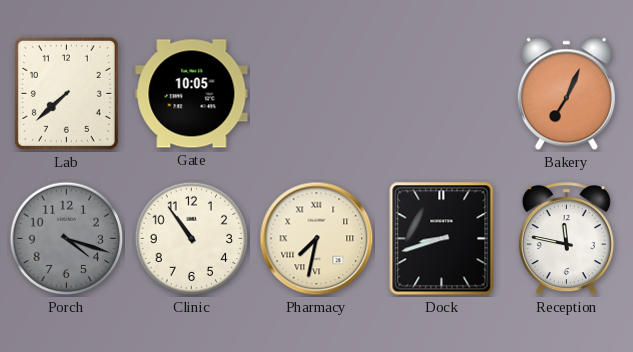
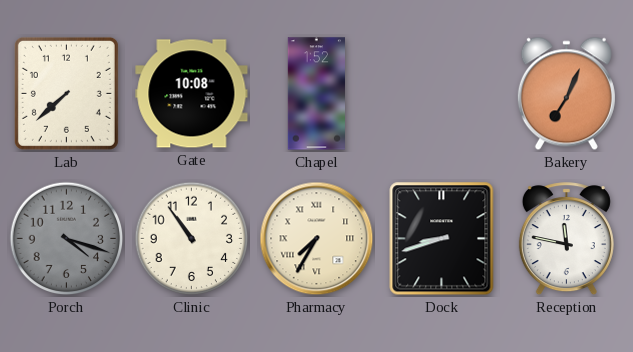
Gate: 10:05 -> 10:08
Chapel: none -> 1:52
Pharmacy: 7:32 -> 7:35
